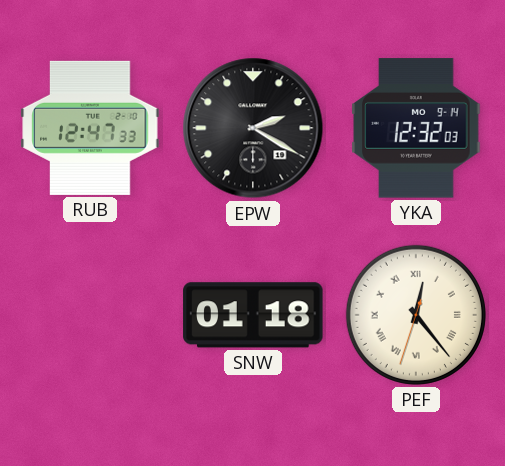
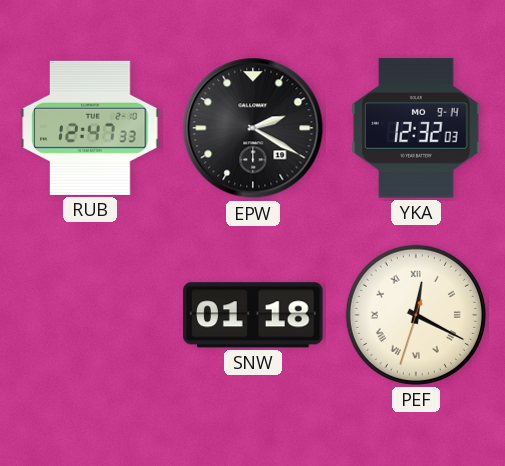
PEF: 12:23 -> 12:19
